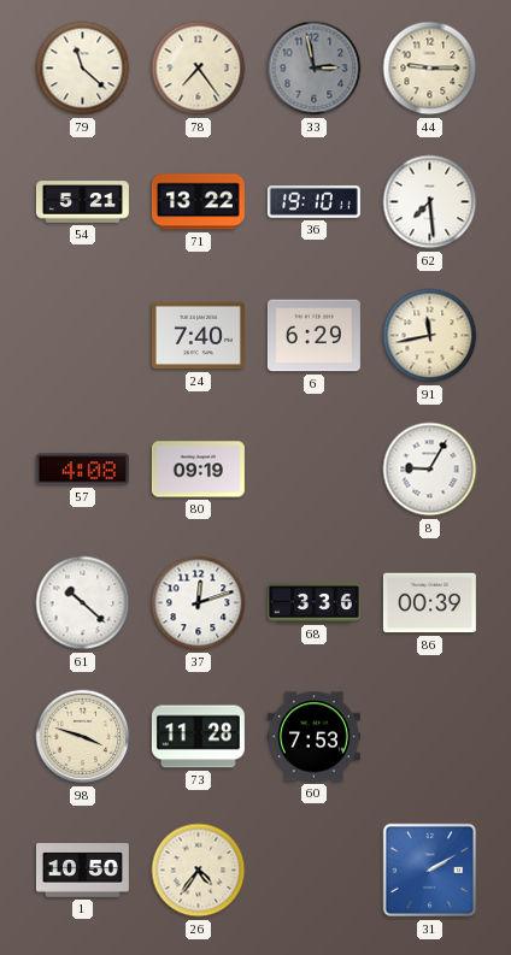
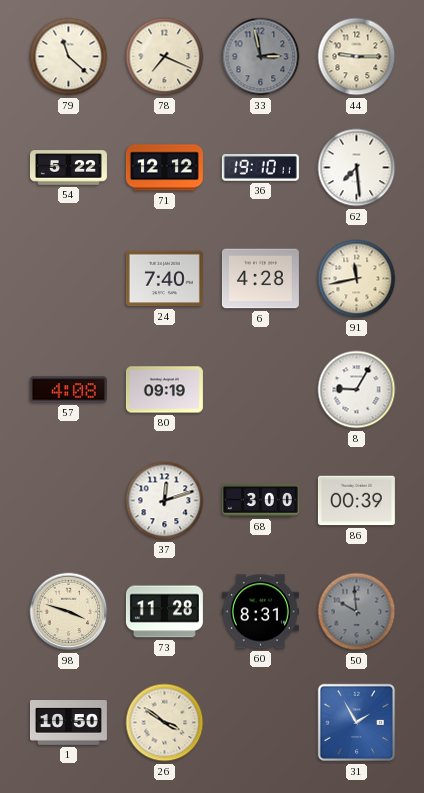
78: 7:24 -> 7:19
54: 5:21 -> 5:22
71: 13:22 -> 12:12
6: 6:29 -> 4:28
61: 10:22 -> none
68: 3:36 -> 3:00
60: 7:53 -> 8:31
50: none -> 9:59
26: 4:36 -> 3:51
31: 2:10 -> 1:55
